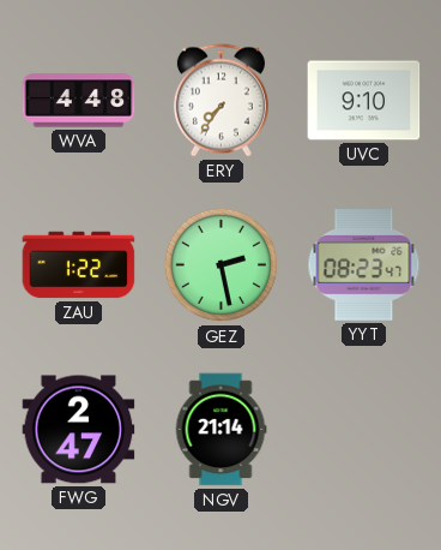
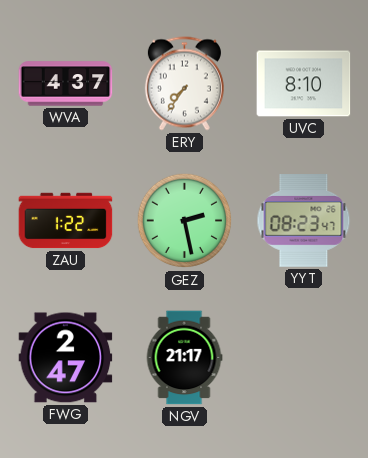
WVA: 4:48 -> 4:37
UVC: 9:10 -> 8:10
NGV: 21:14 -> 21:17
